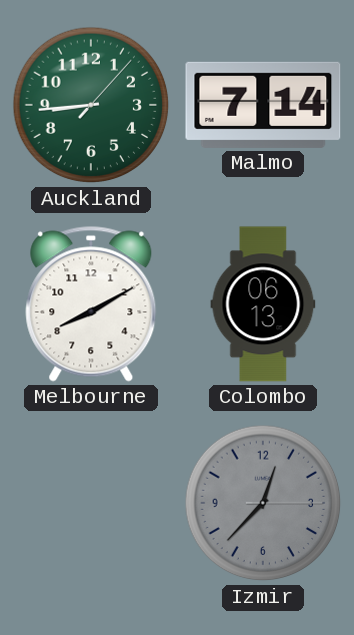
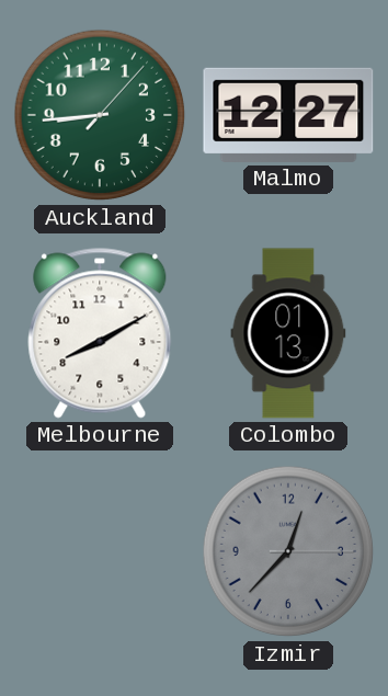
Malmo: 7:14 -> 12:27
Colombo: 06:13 -> 01:13
